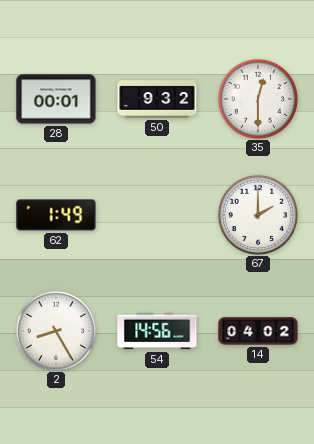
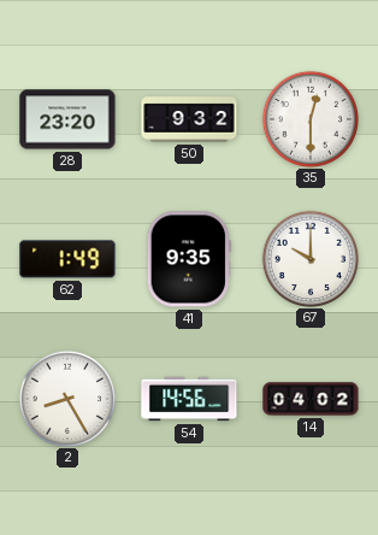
28: 00:01 -> 23:20
41: none -> 9:35
67: 2:00 -> 10:00
